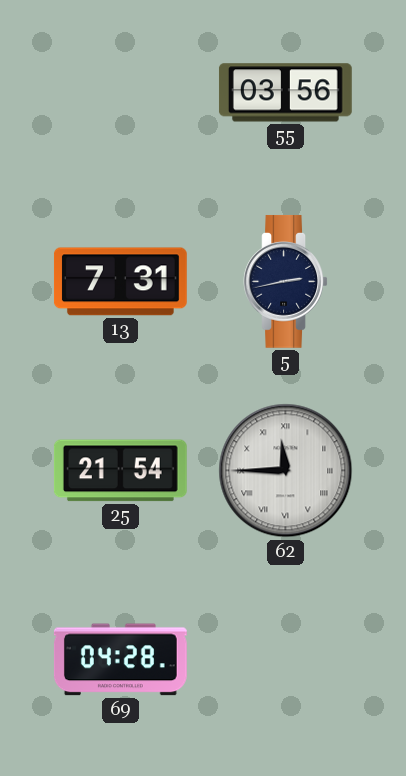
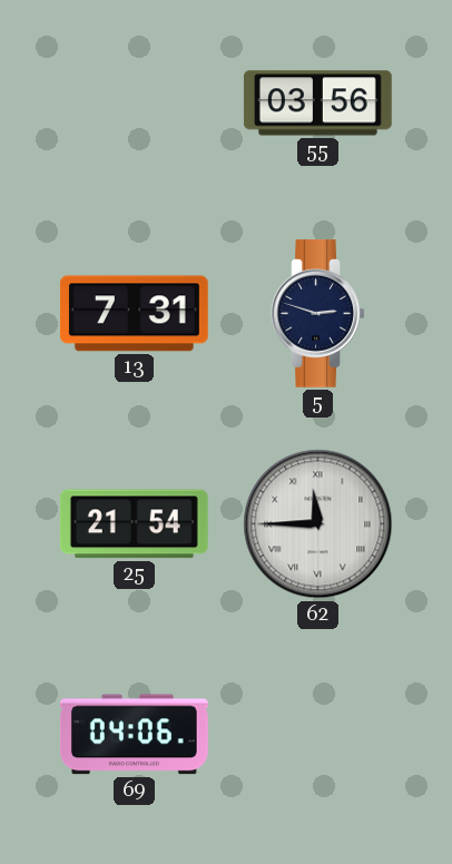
5: 2:43 -> 2:48
69: 04:28 -> 04:06
